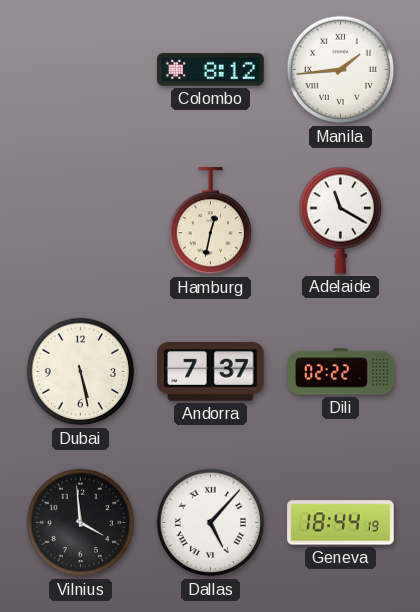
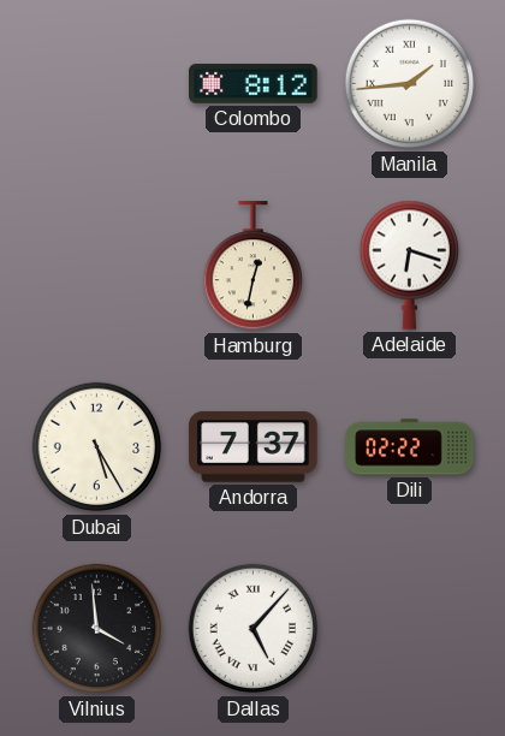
Adelaide: 11:20 -> 6:18
Dubai: 5:28 -> 5:25
Geneva: 18:44 -> none
